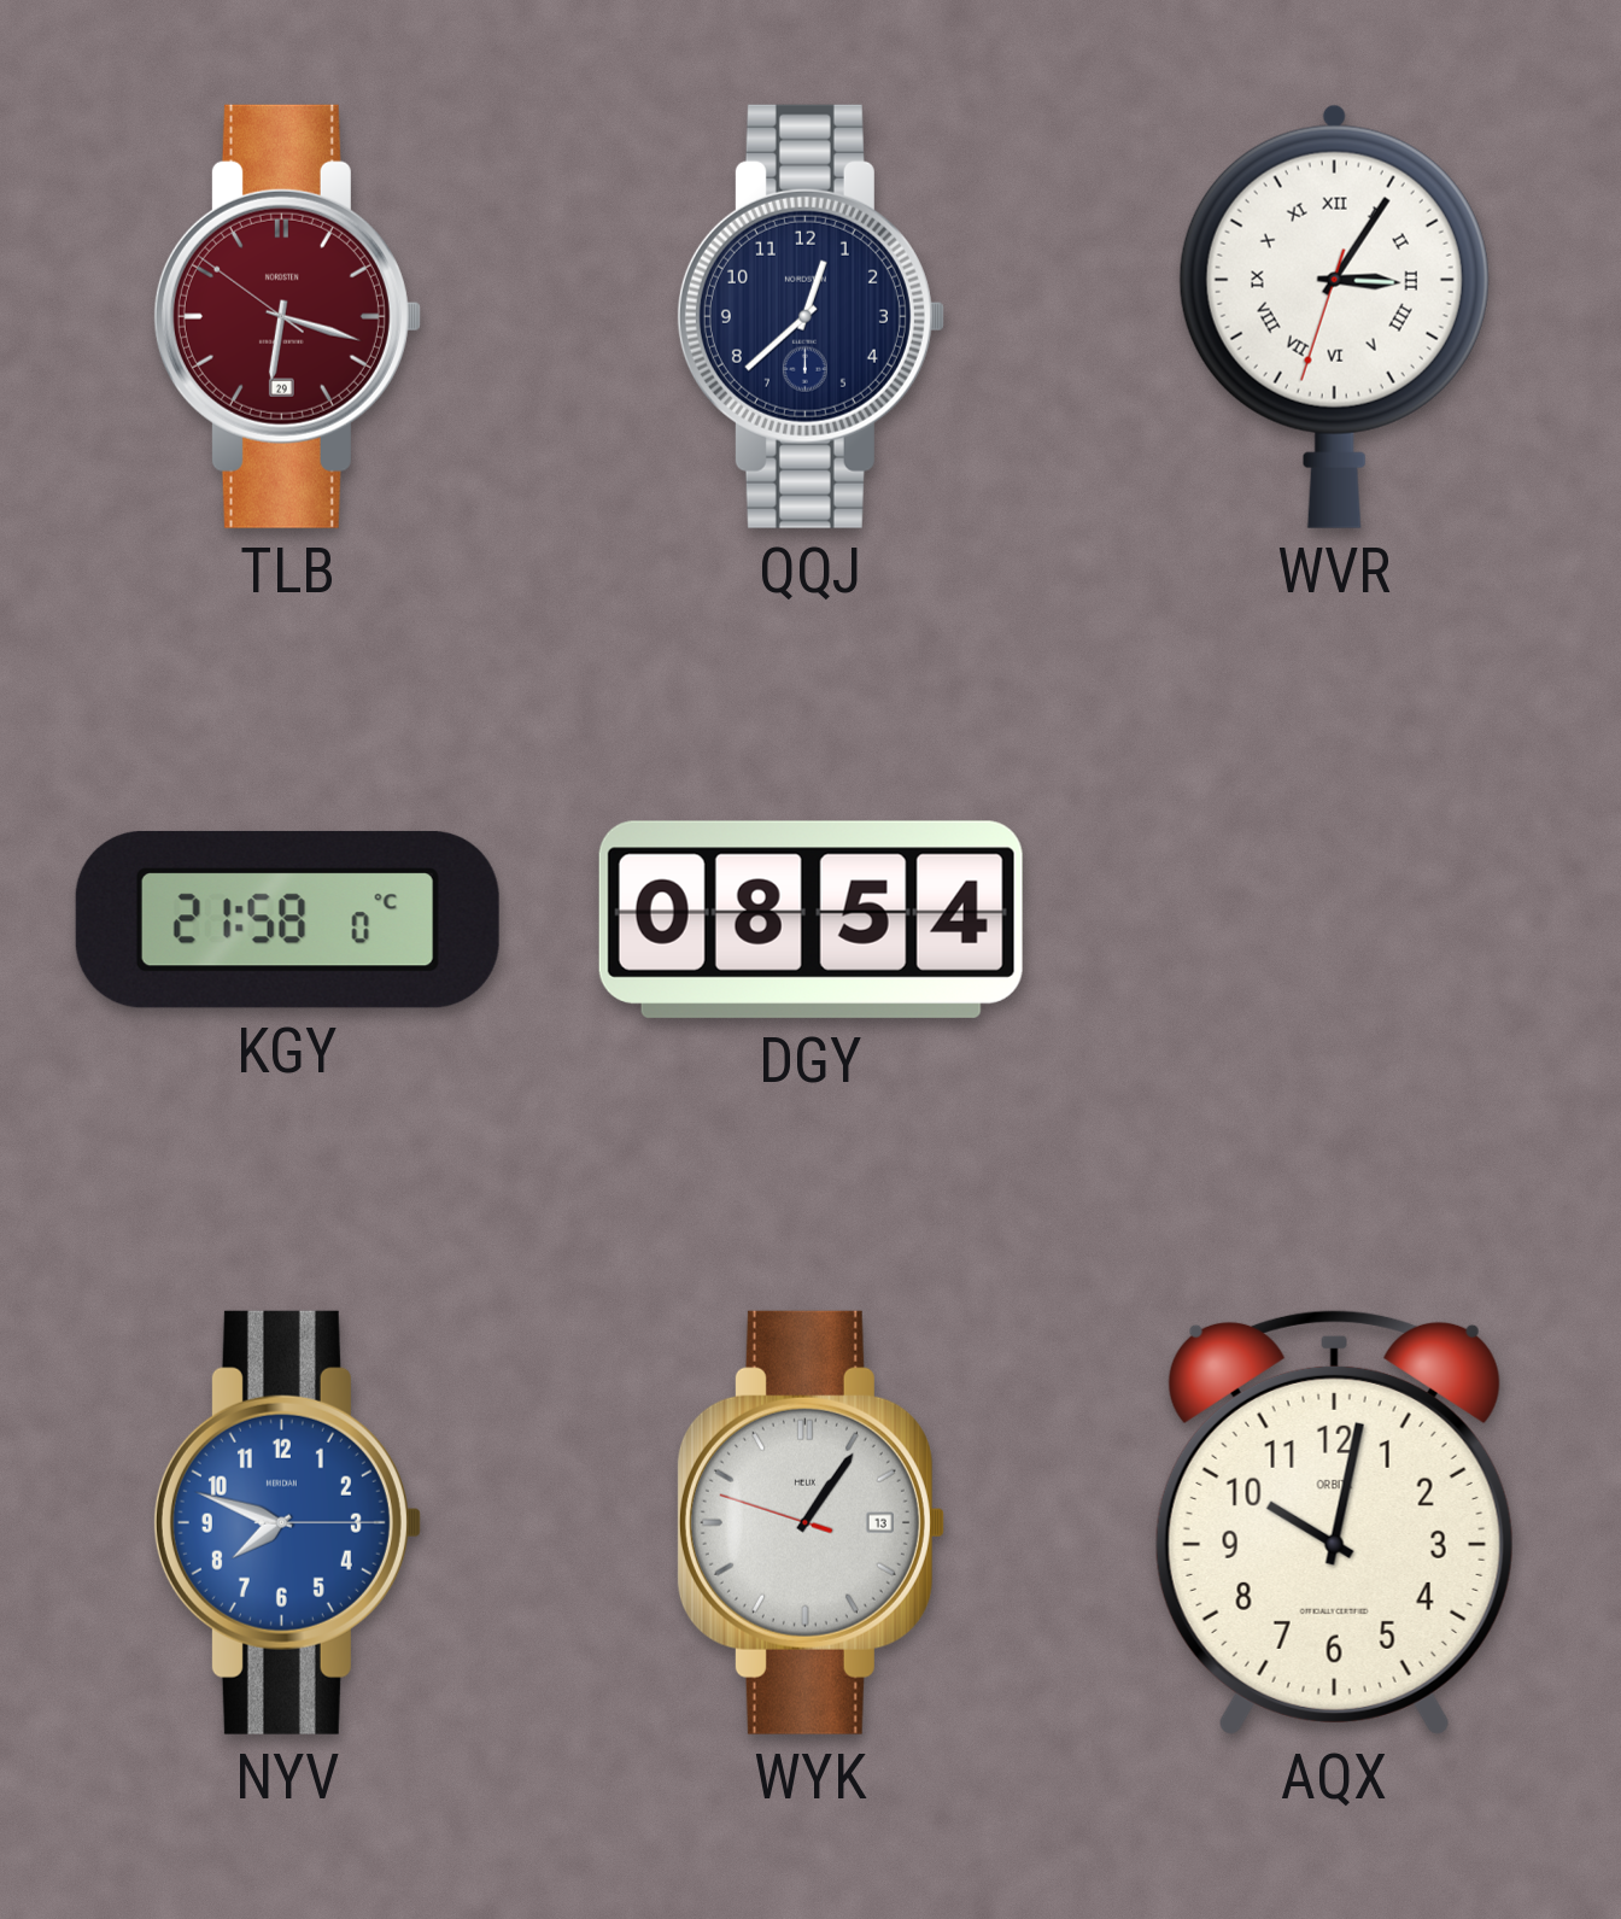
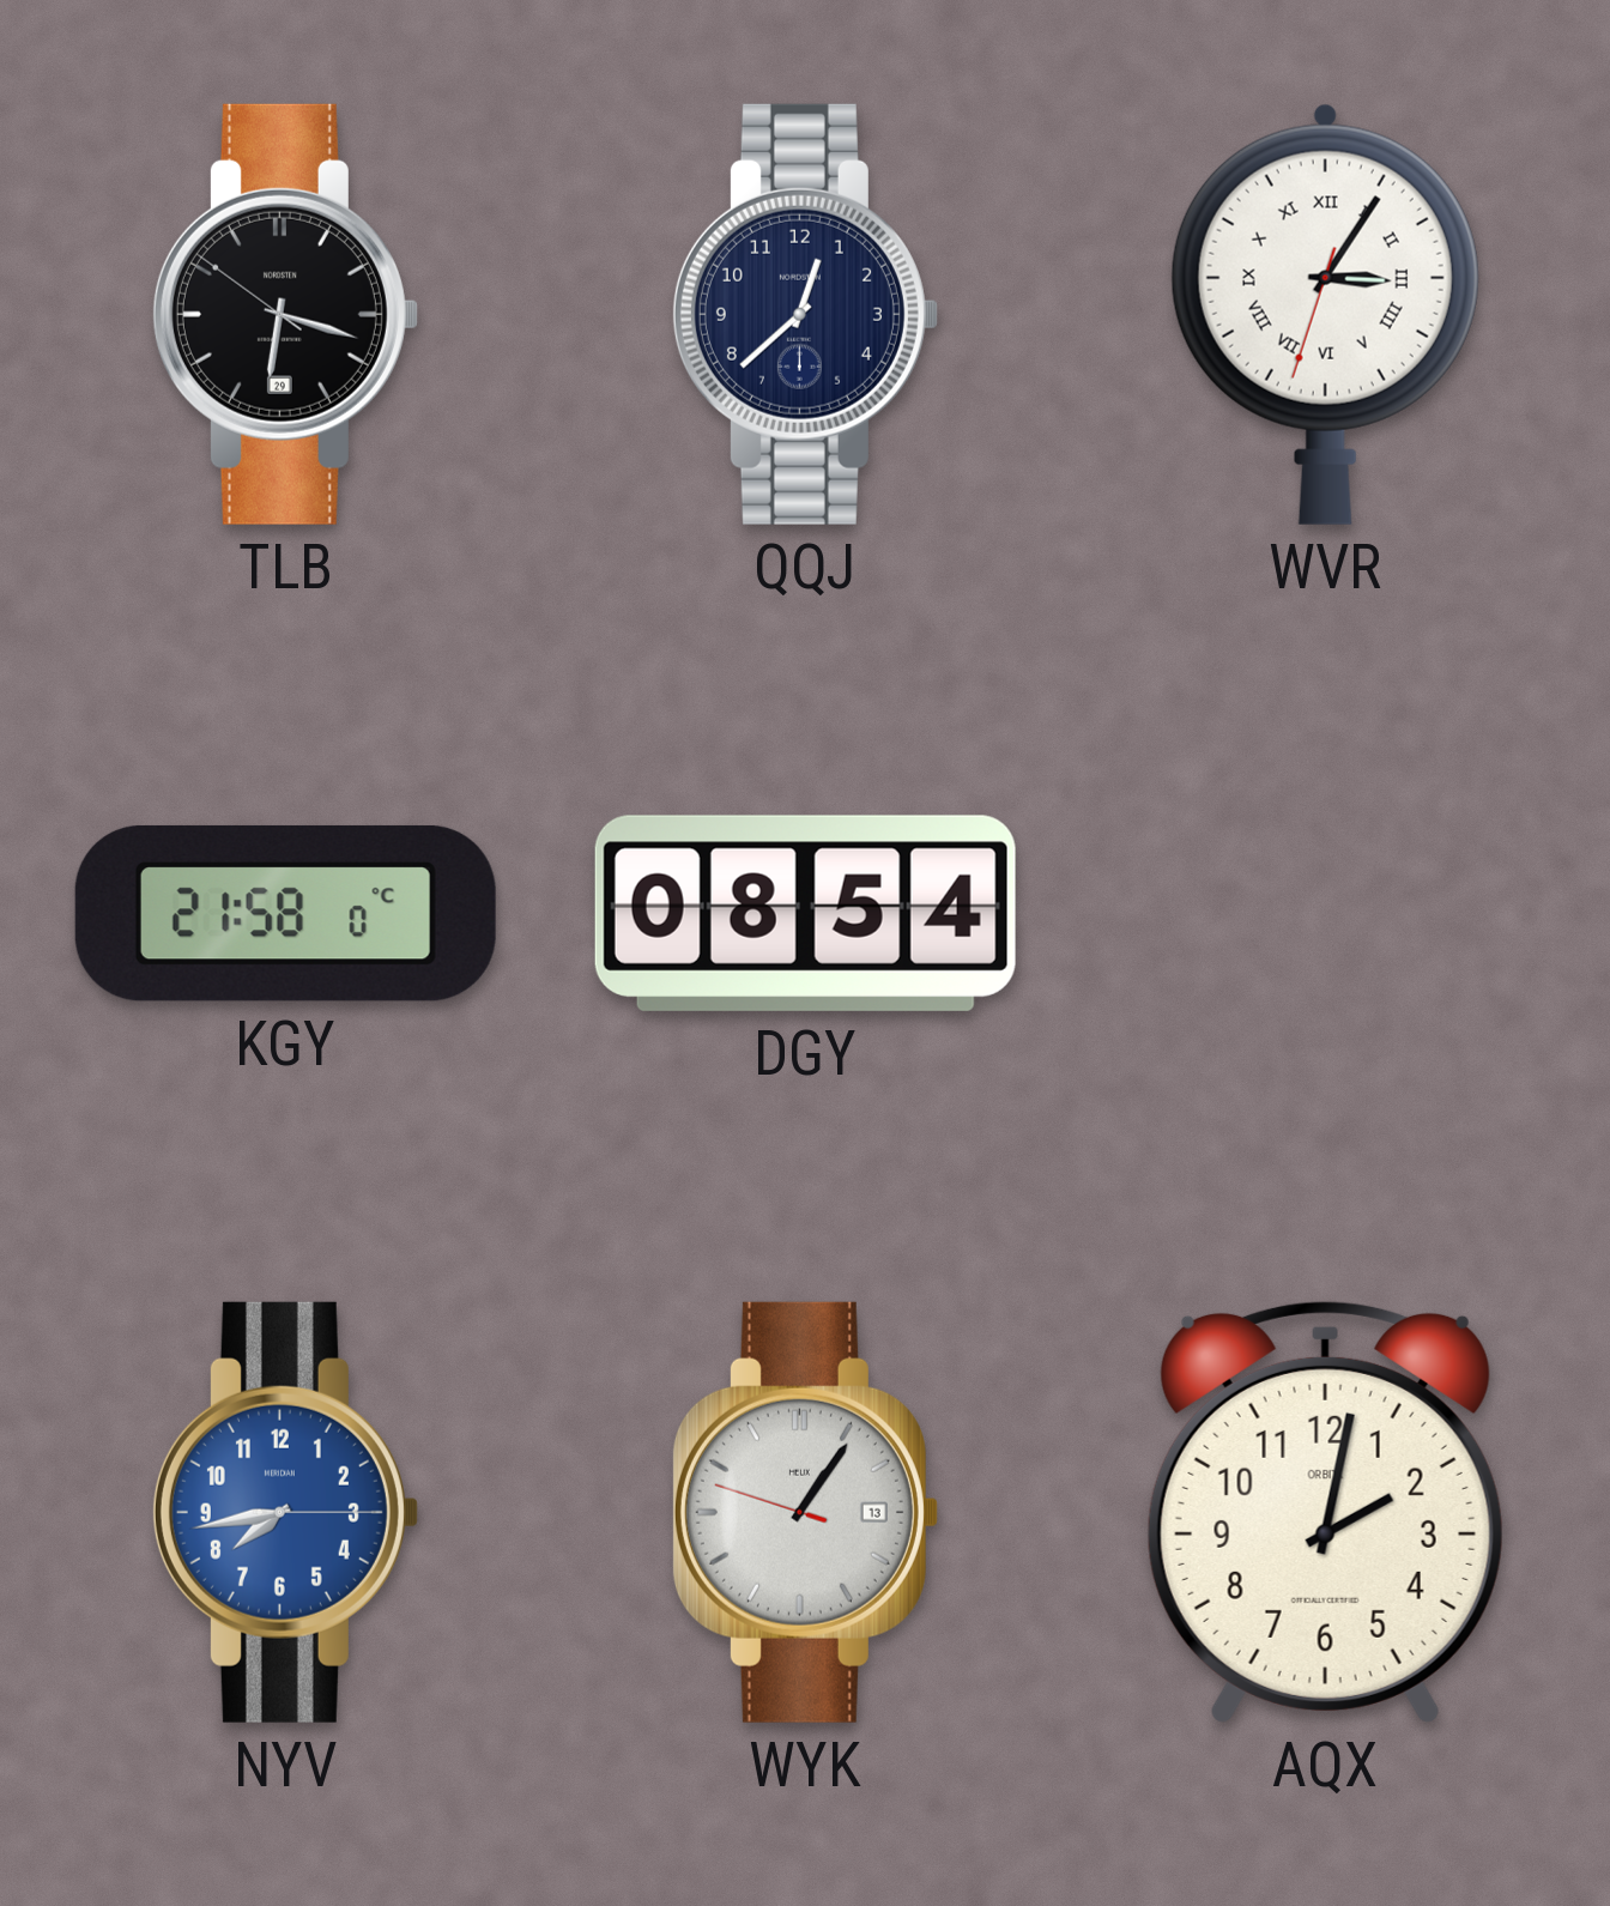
TLB dial: burgundy -> black
NYV: 7:48 -> 7:43
AQX: 10:02 -> 2:02
